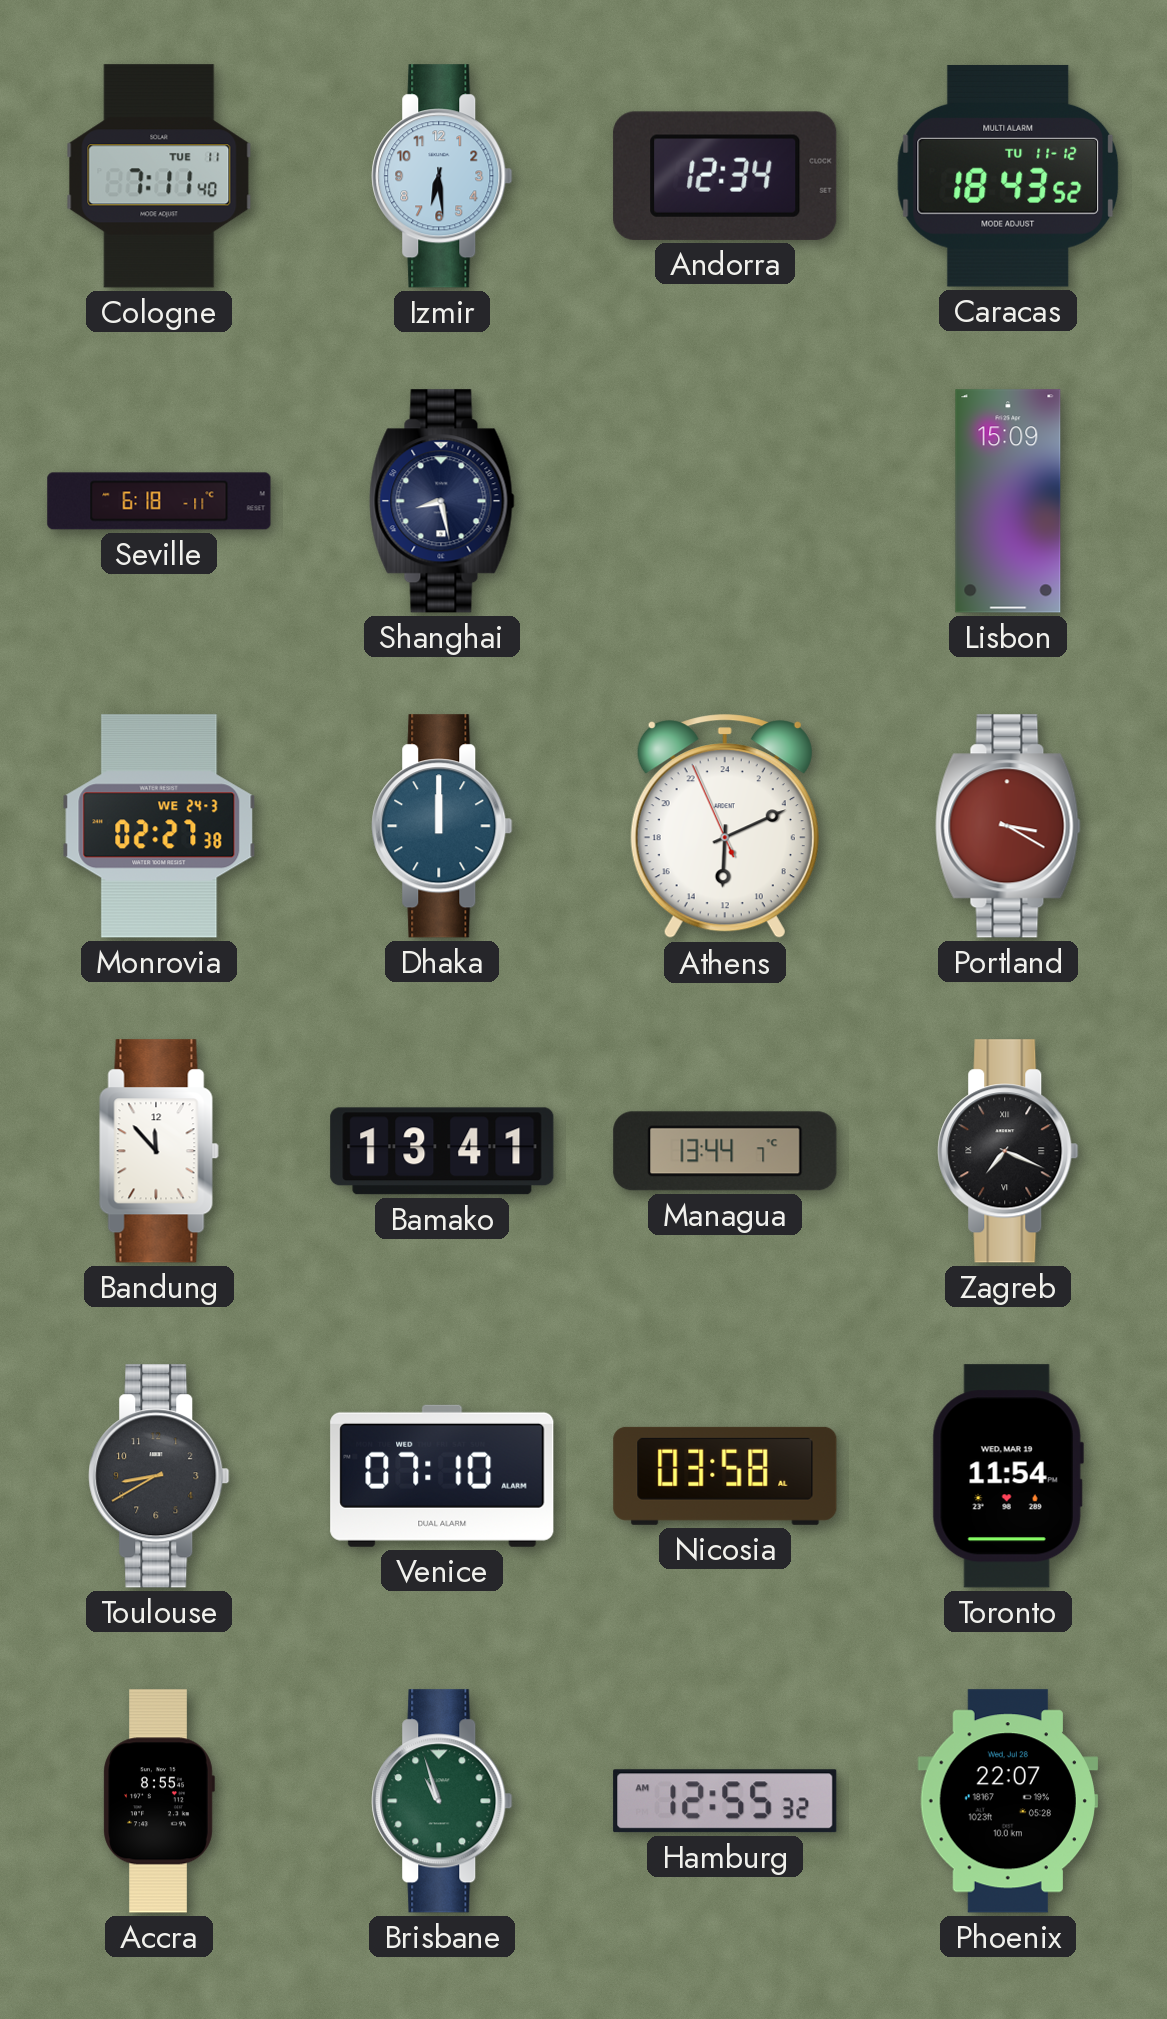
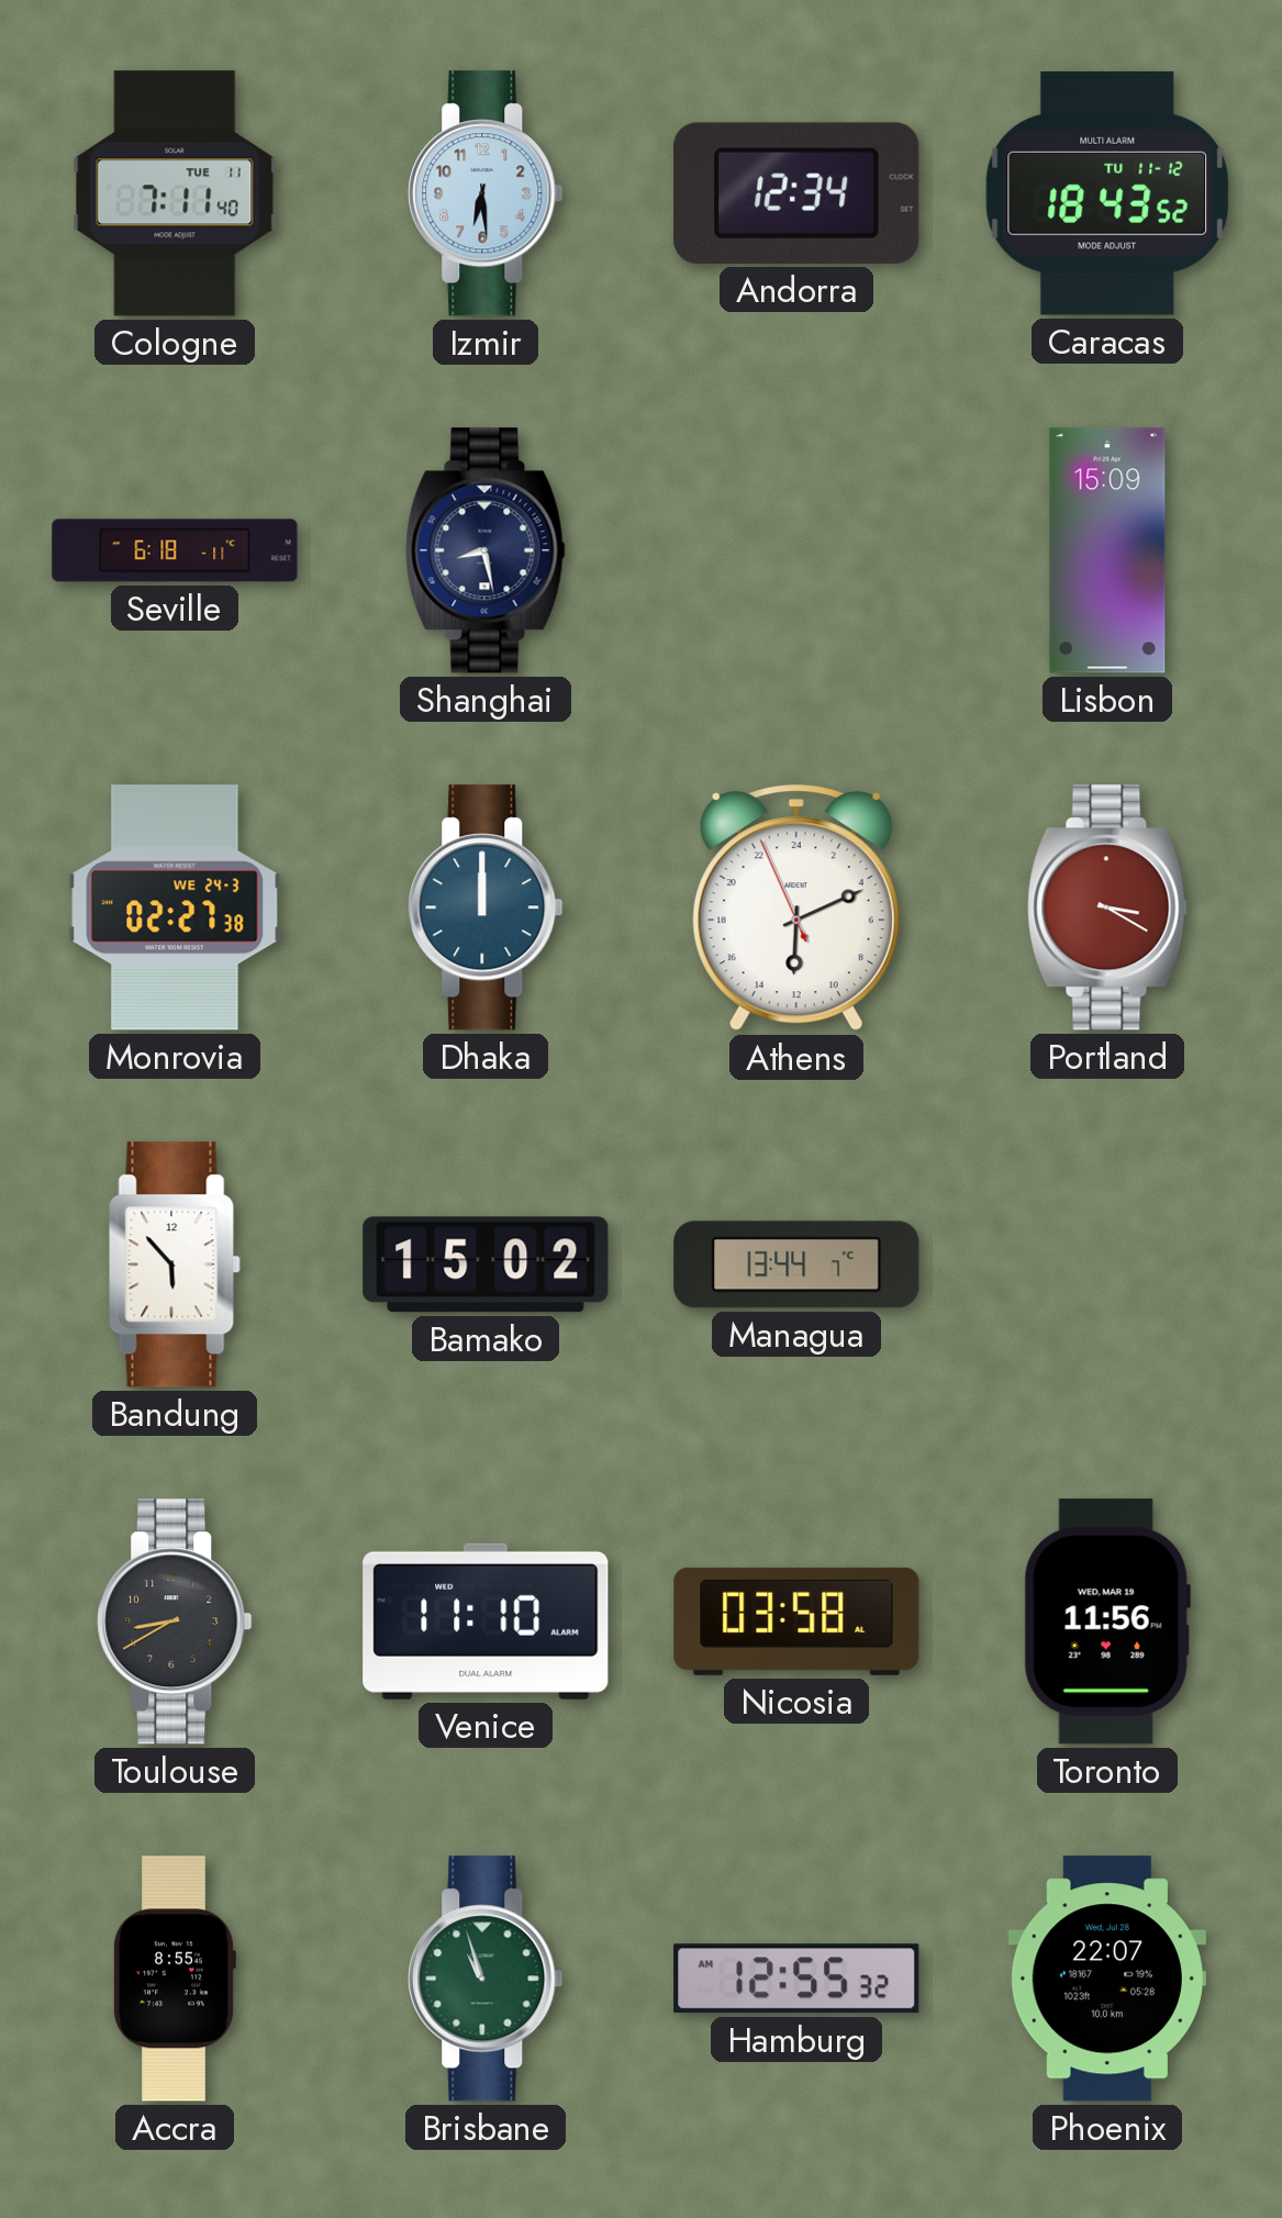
Bandung: 11:53 -> 5:53
Bamako: 13:41 -> 15:02
Zagreb: 7:19 -> none
Venice: 07:10 -> 11:10
Toronto: 11:54 -> 11:56
